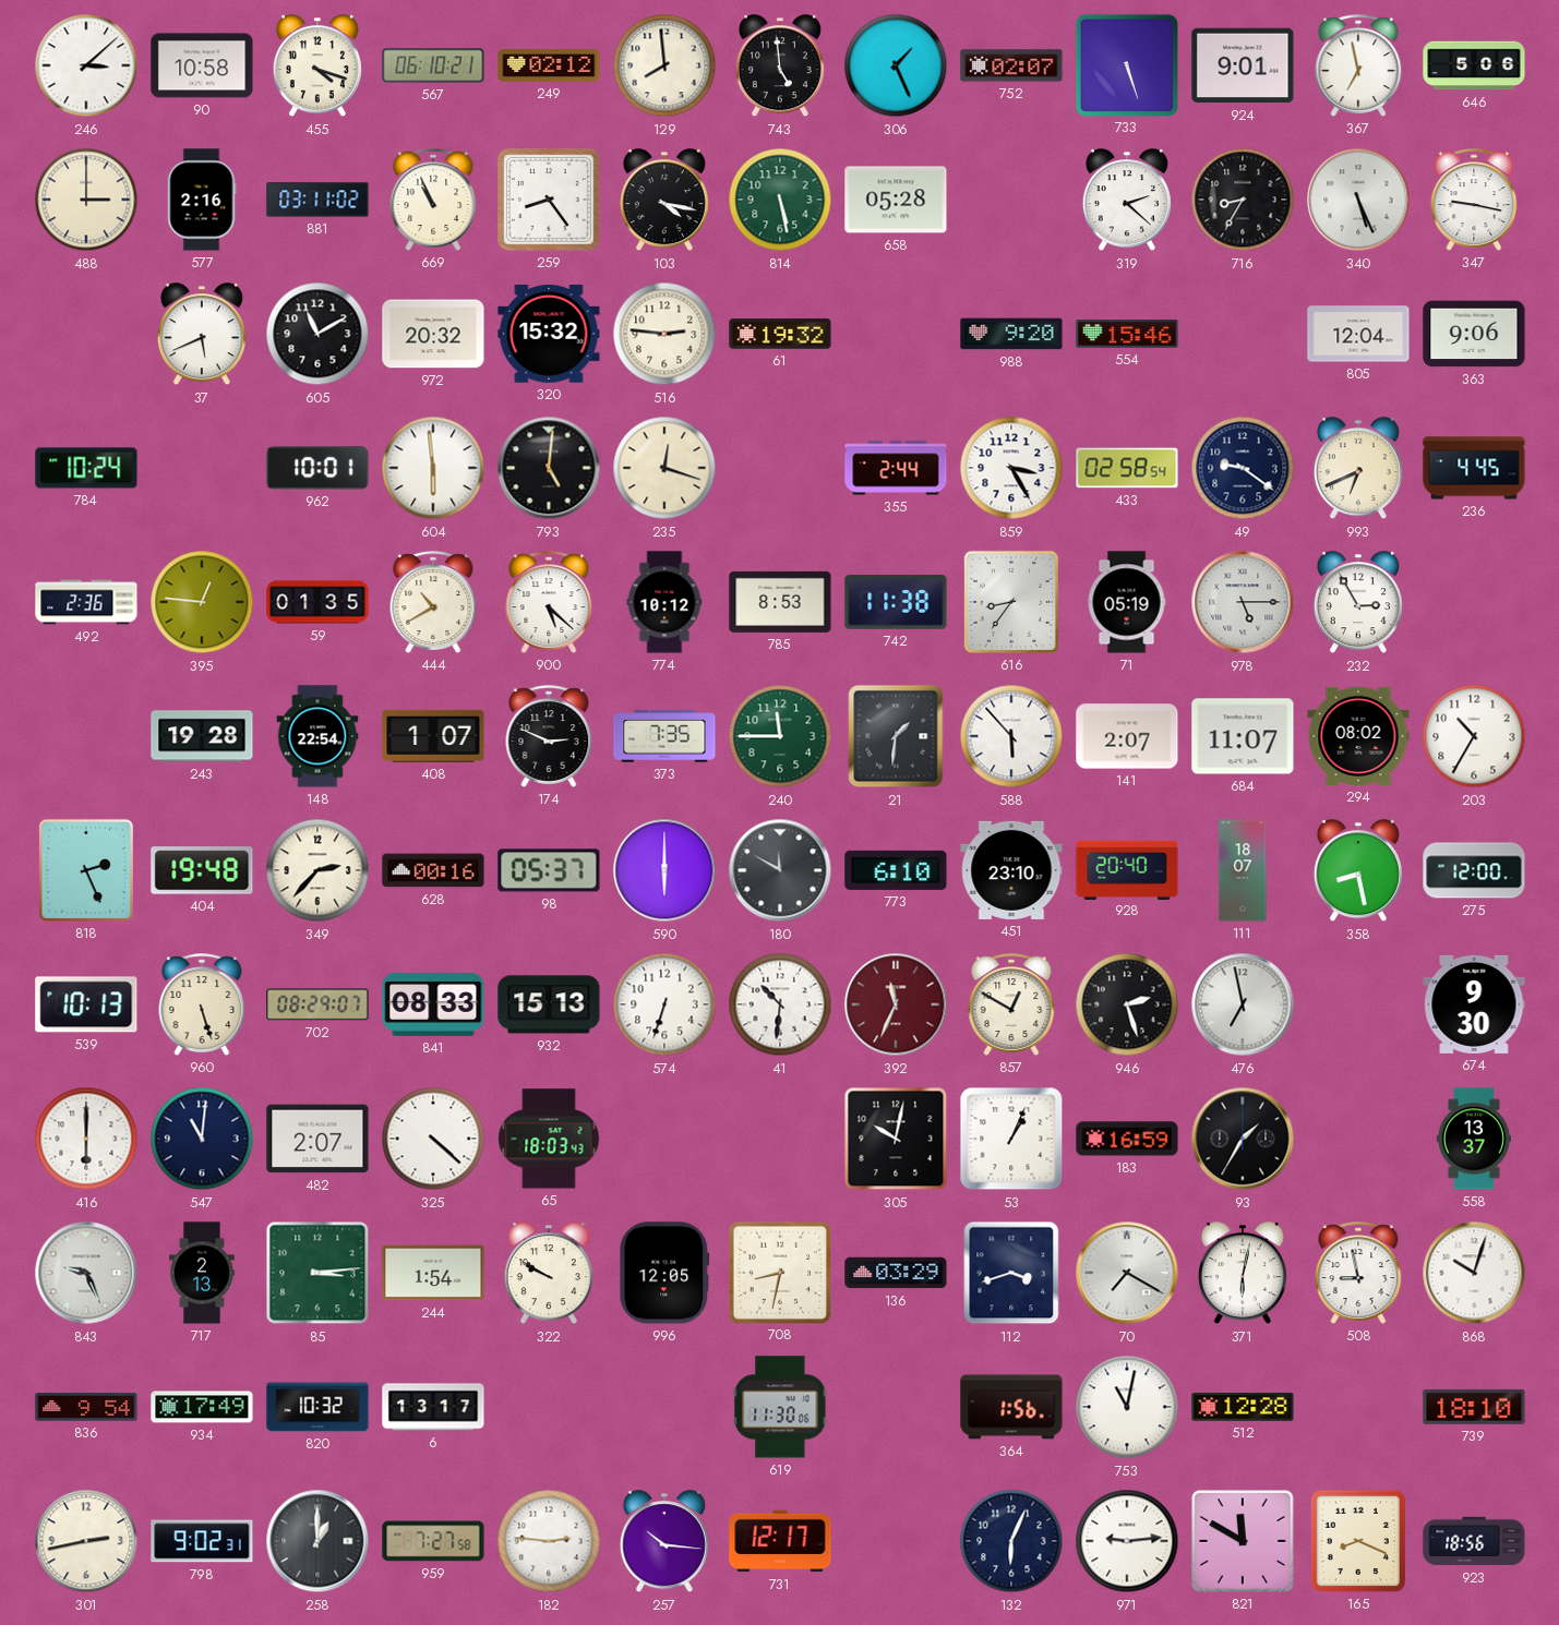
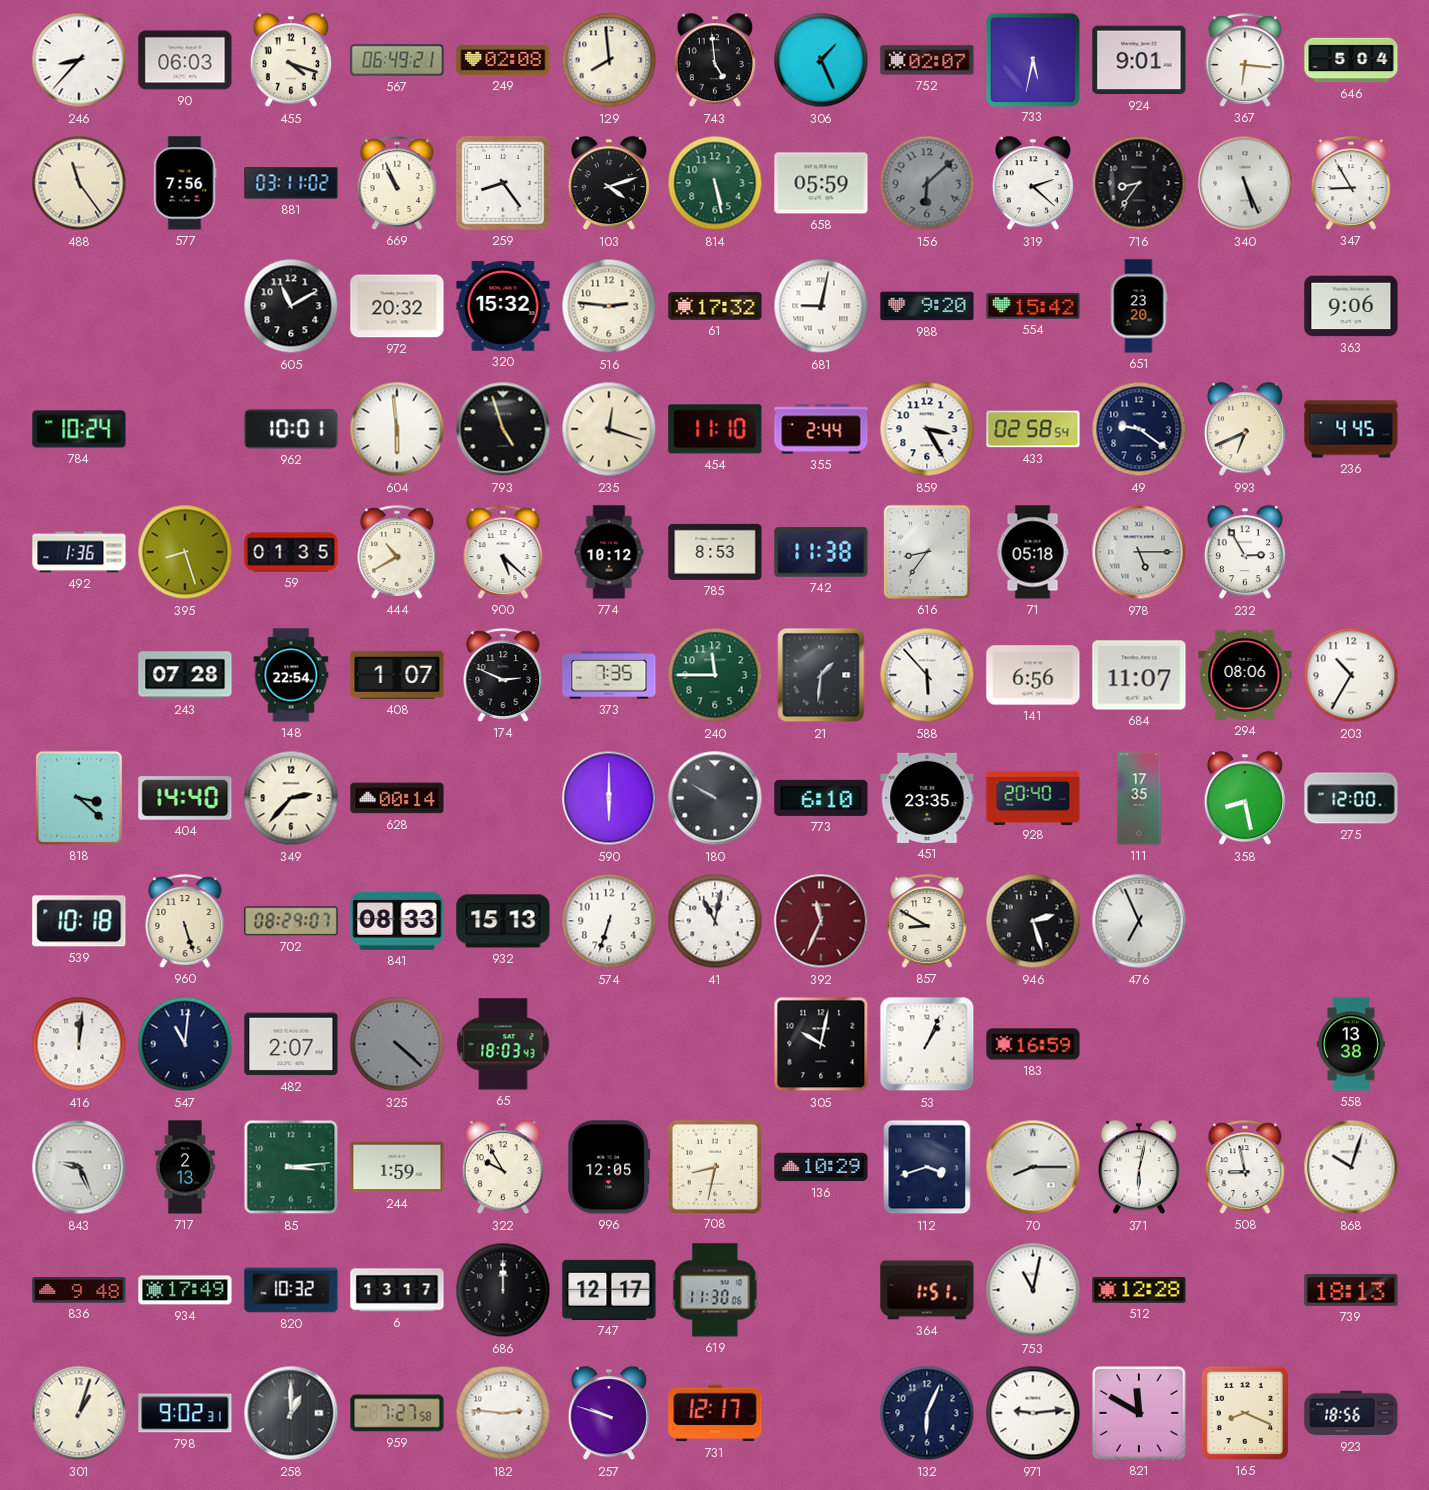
246: 3:08 -> 8:37
90: 10:58 -> 06:03
567: 06:10 -> 06:49
249: 02:12 -> 02:08
733: 5:27 -> 5:32
367: 6:58 -> 6:16
646: 5:06 -> 5:04
488: 3:00 -> 11:24
577: 2:16 -> 7:56
103: 4:17 -> 4:12
658: 05:28 -> 05:59
156: none -> 6:08
716: 8:35 -> 8:36
347: 9:17 -> 8:55
37: 5:41 -> none
61: 19:32 -> 17:32
681: none -> 9:02
554: 15:46 -> 15:42
651: none -> 23:20
805: 12:04 -> none
793: 5:01 -> 4:57
454: none -> 11:10
492: 2:36 -> 1:36
395: 12:46 -> 8:27
71: 05:19 -> 05:18
243: 19:28 -> 07:28
141: 2:07 -> 6:56
294: 08:02 -> 08:06
818: 2:26 -> 3:22
404: 19:48 -> 14:40
628: 00:16 -> 00:14
98: 05:37 -> none
180: 11:50 -> 9:50
451: 23:10 -> 23:35
111: 18:07 -> 17:35
539: 10:13 -> 10:18
41: 10:31 -> 11:02
857: 12:50 -> 8:50
476: 6:58 -> 6:56
674: 9:30 -> none
416: 6:00 -> 12:01
325 dial: white -> grey
93: 1:35 -> none
558: 13:37 -> 13:38
244: 1:54 -> 1:59
322: 9:50 -> 9:55
136: 03:29 -> 10:29
70: 7:20 -> 8:15
836: 9:54 -> 9:48
686: none -> 12:00
747: none -> 12:17
364: 1:56 -> 1:51
739: 18:10 -> 18:13
301: 2:43 -> 1:03
257: 10:16 -> 9:48
